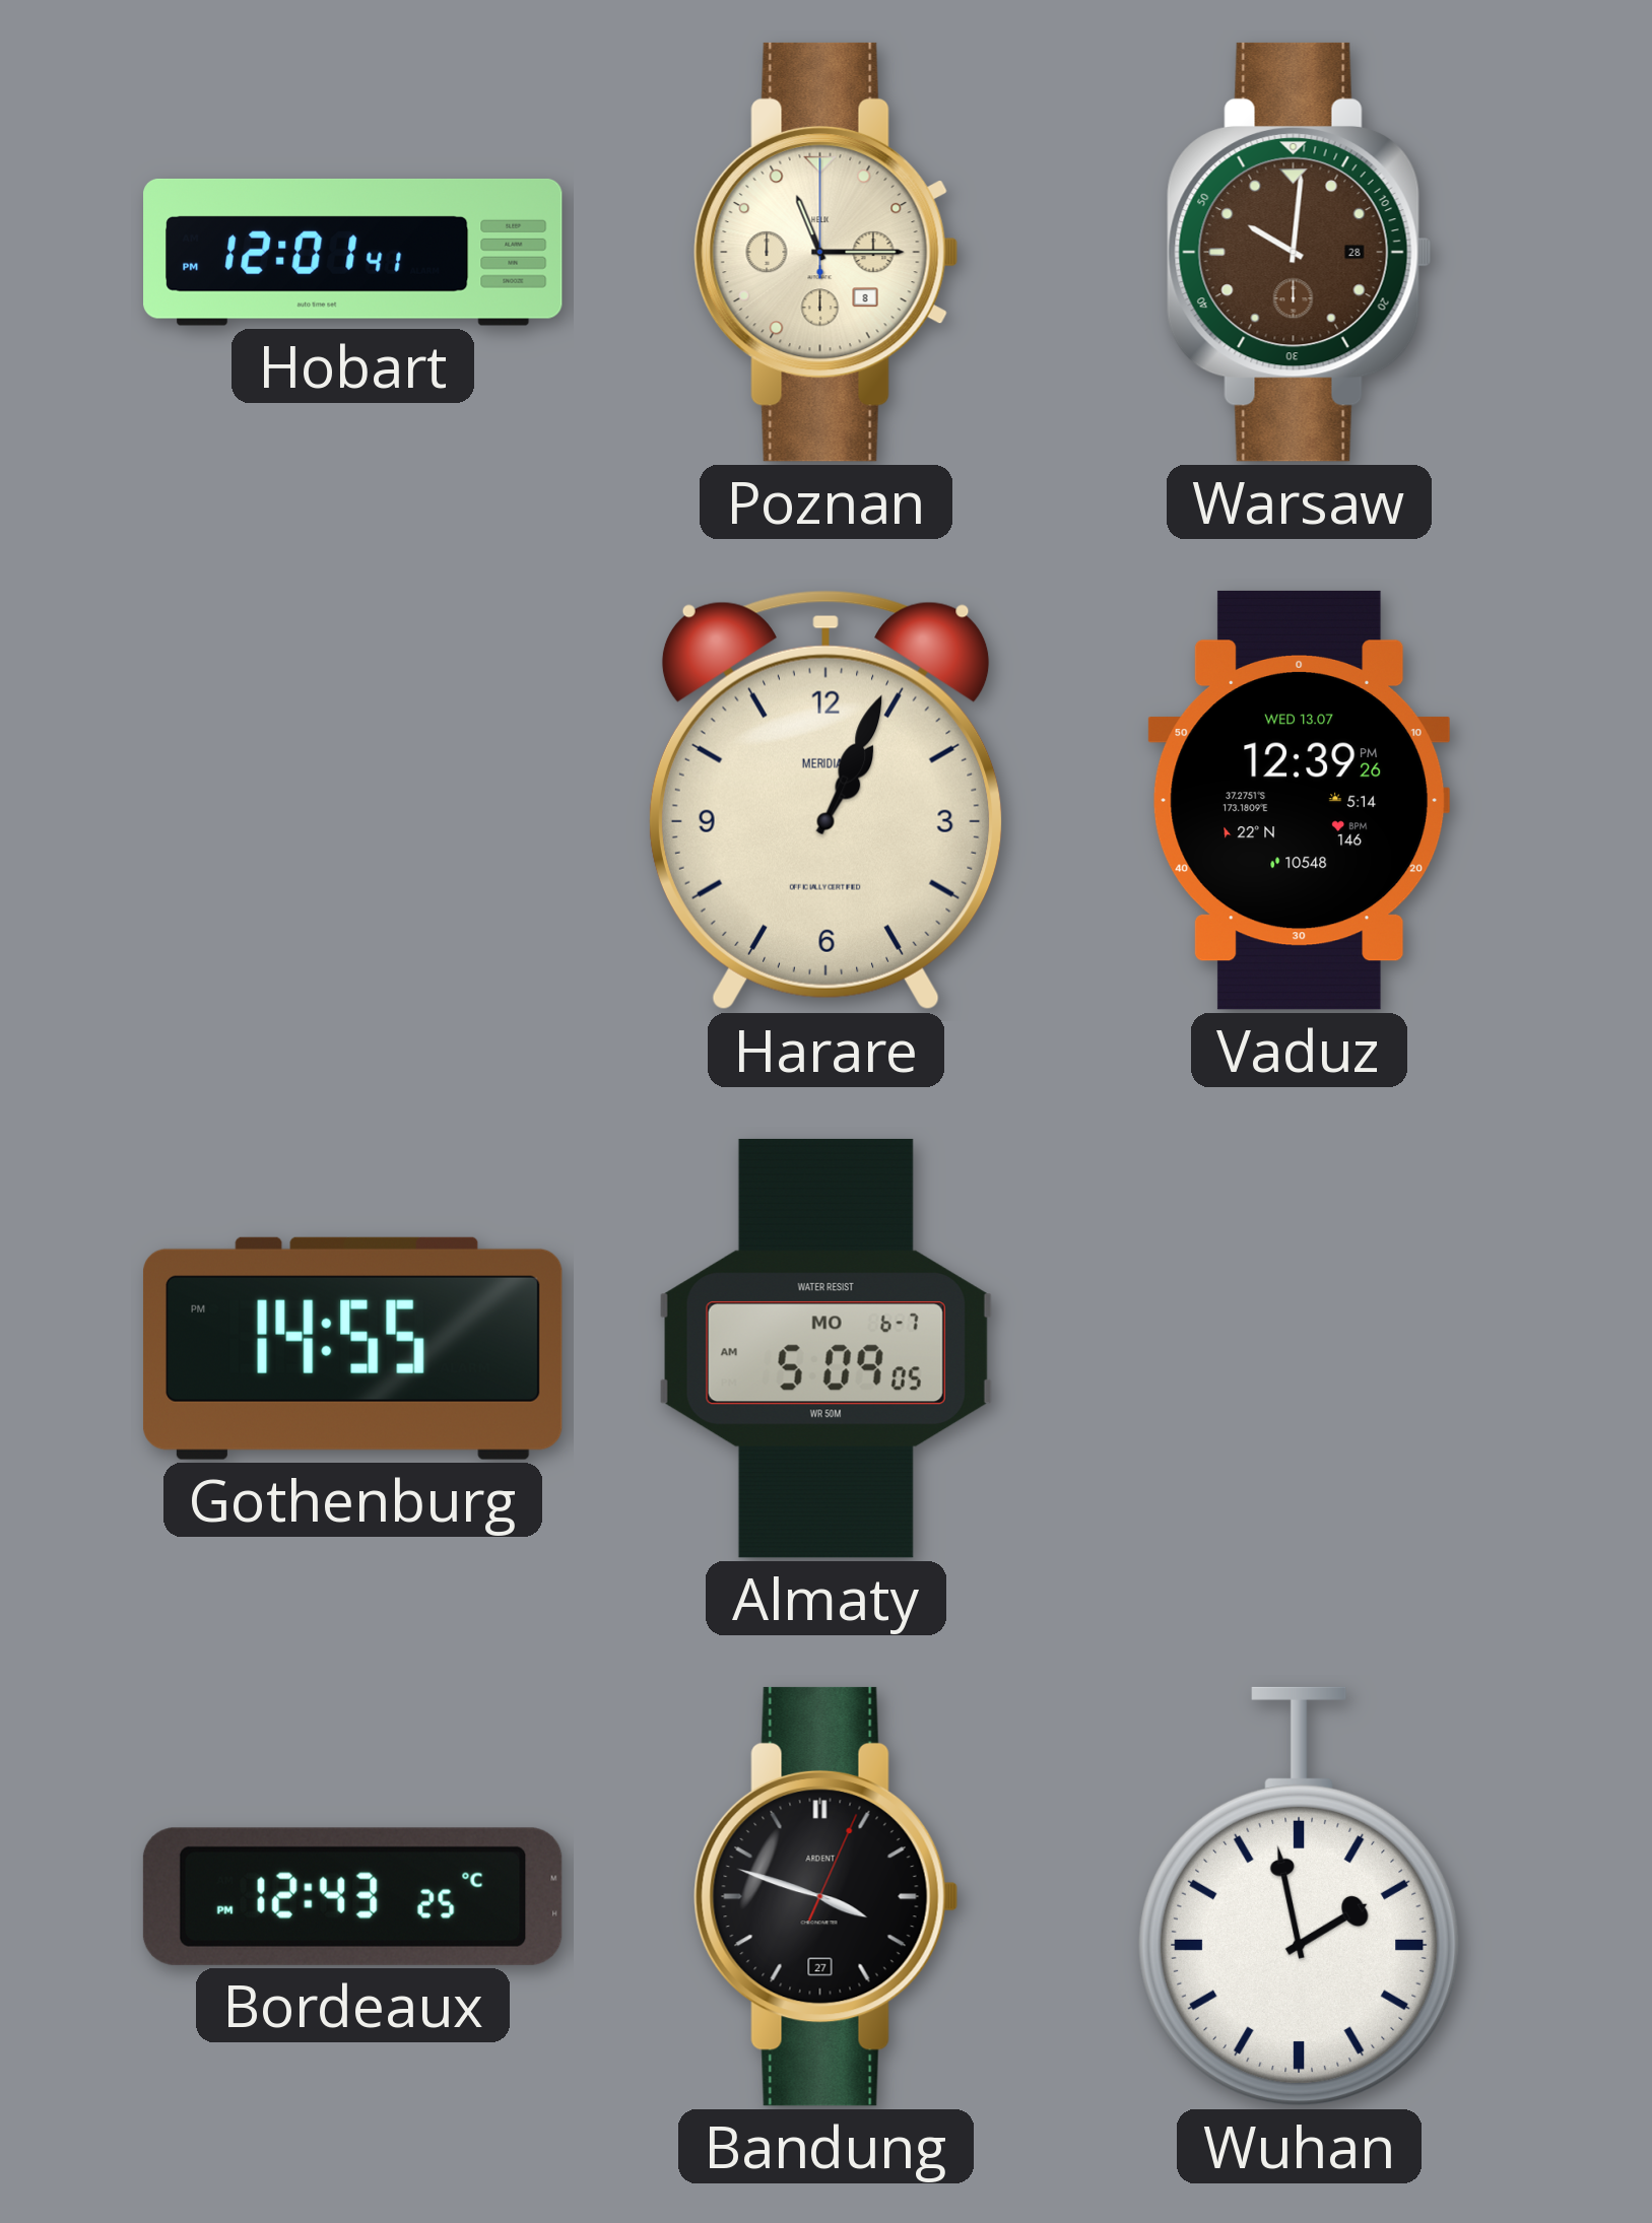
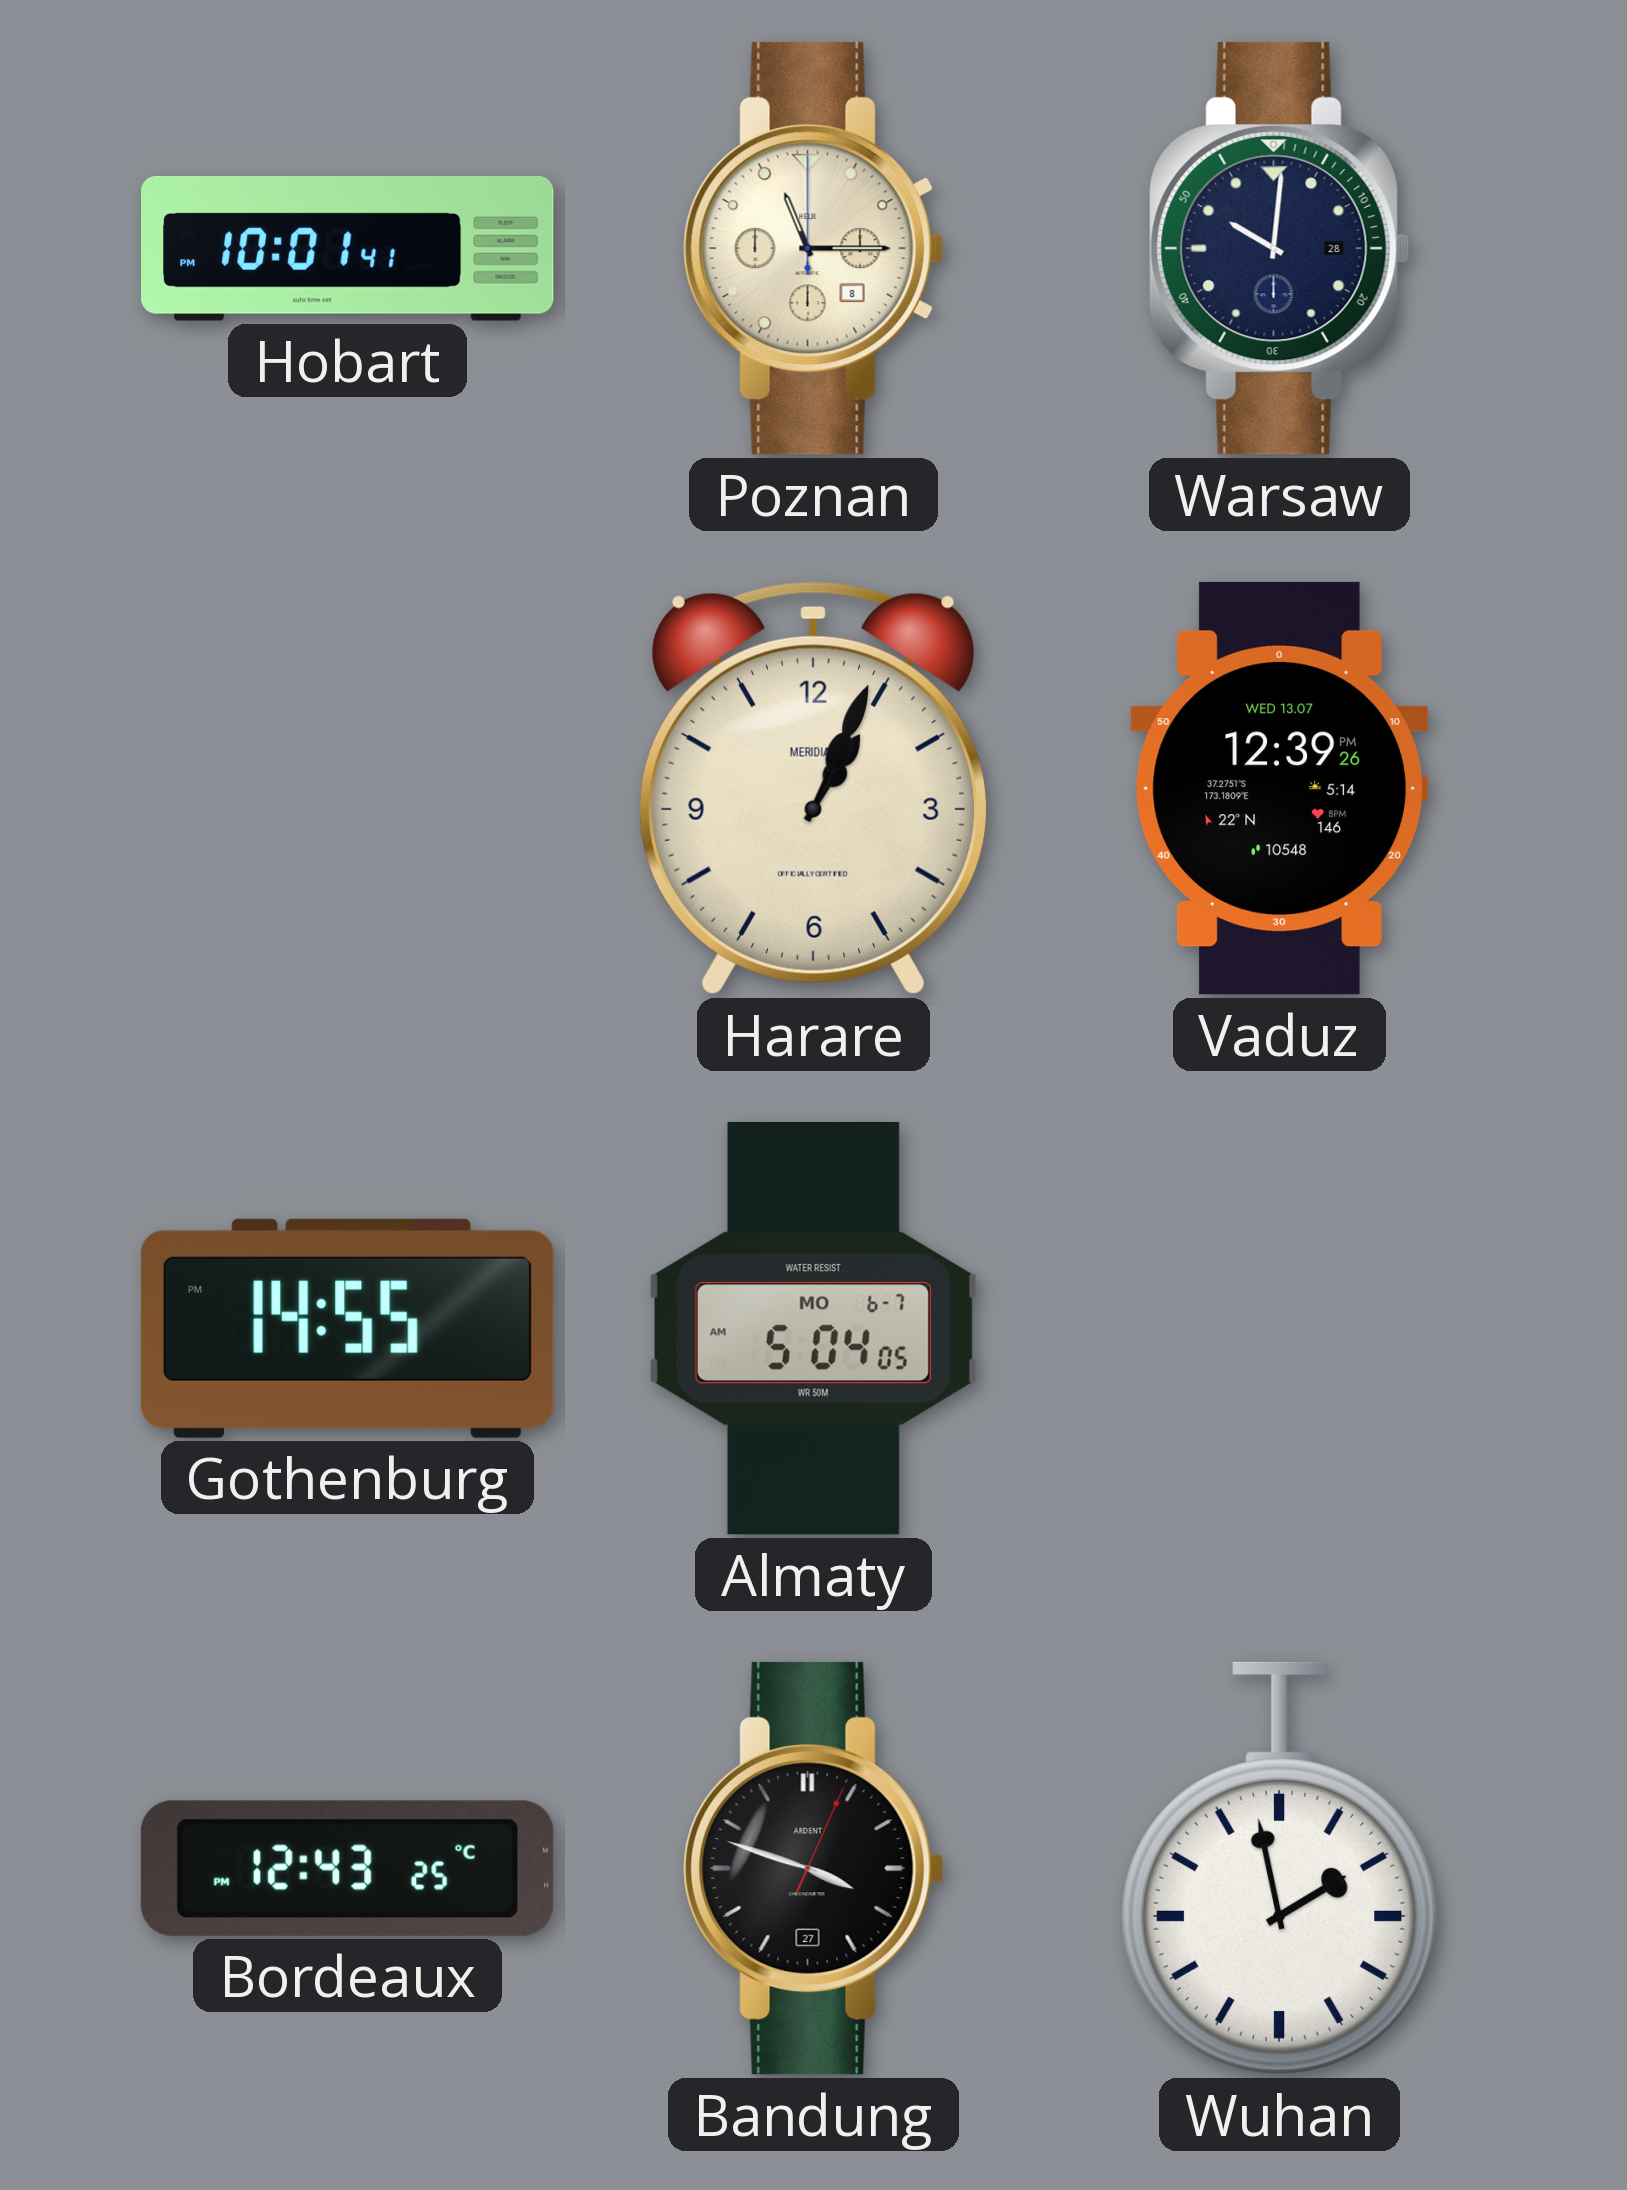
Hobart: 12:01 -> 10:01
Warsaw dial: brown -> navy
Almaty: 5:09 -> 5:04
